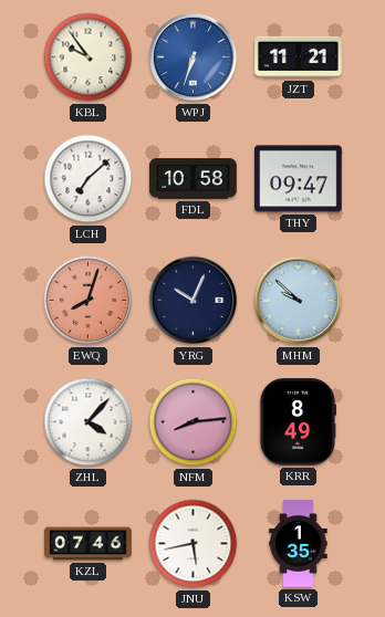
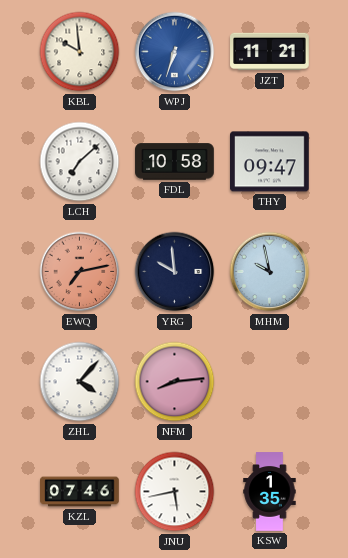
KBL: 9:54 -> 9:59
EWQ: 8:03 -> 7:13
YRG: 10:04 -> 9:59
MHM: 9:52 -> 9:58
KRR: 8:49 -> none
